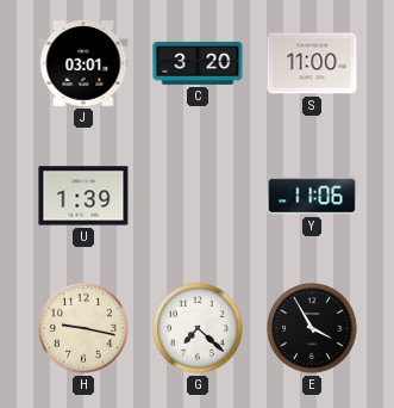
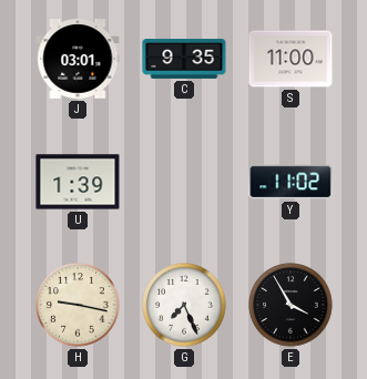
C: 3:20 -> 9:35
Y: 11:06 -> 11:02
G: 7:22 -> 7:26
